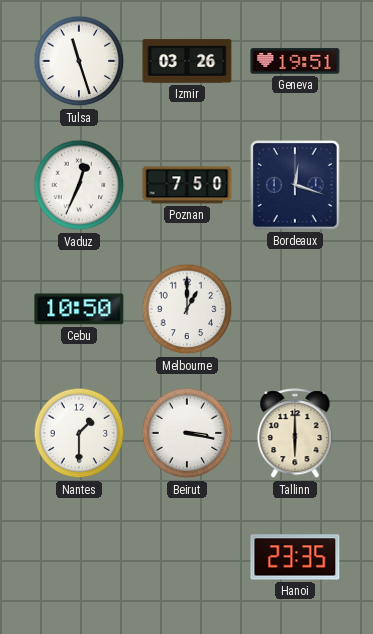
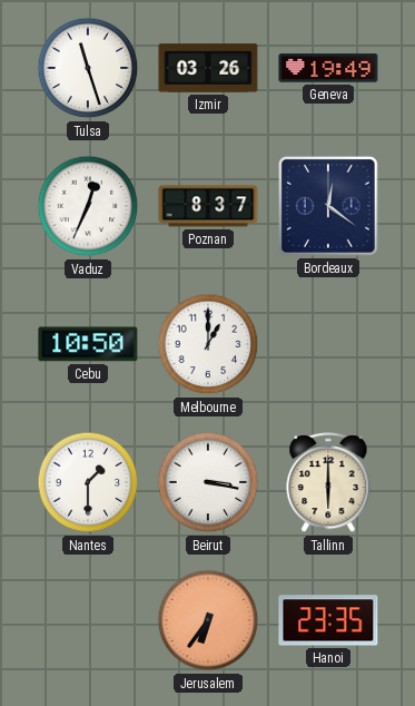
Geneva: 19:51 -> 19:49
Poznan: 7:50 -> 8:37
Bordeaux: 12:18 -> 12:21
Jerusalem: none -> 6:36
